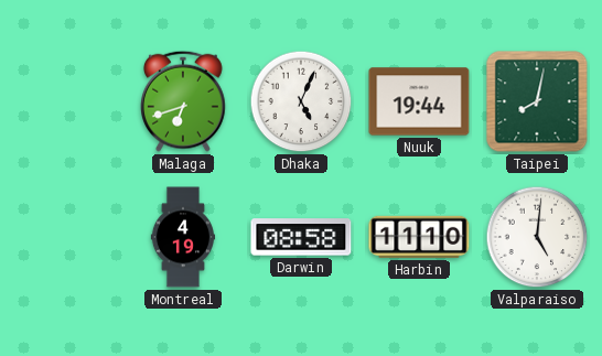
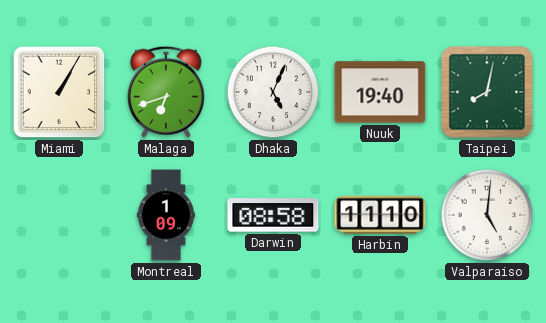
Miami: none -> 1:05
Nuuk: 19:44 -> 19:40
Montreal: 4:19 -> 1:09
